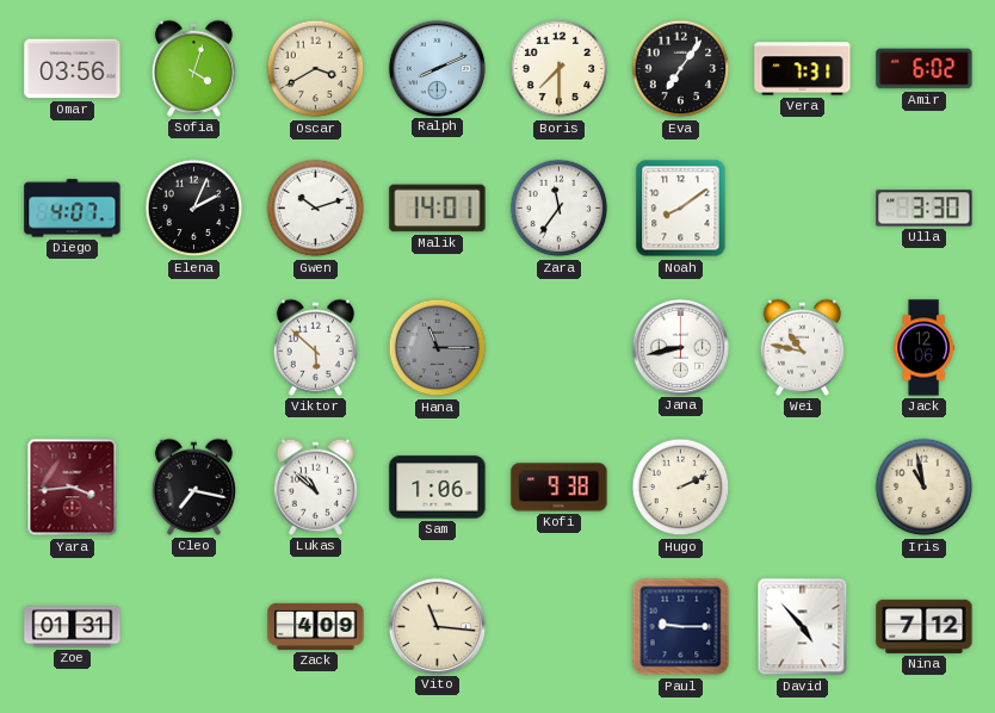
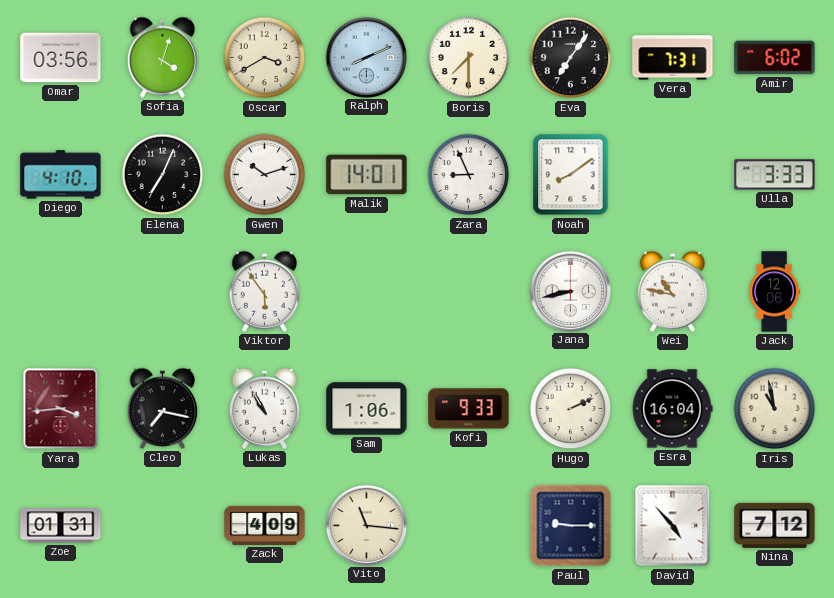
Diego: 4:07 -> 4:10
Elena: 2:04 -> 7:04
Zara: 11:36 -> 8:56
Ulla: 3:30 -> 3:33
Viktor: 5:52 -> 5:54
Hana: 11:15 -> none
Lukas: 10:52 -> 10:55
Kofi: 9:38 -> 9:33
Esra: none -> 16:04
